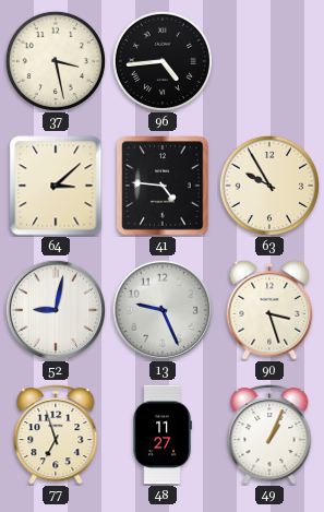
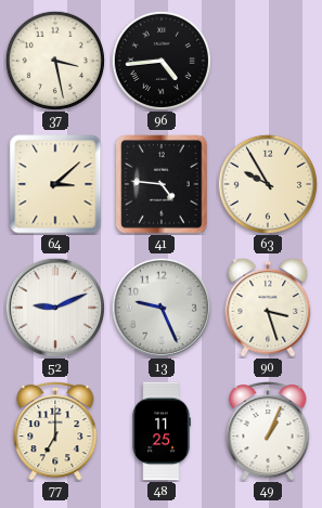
52: 9:02 -> 9:11
77: 6:57 -> 7:00
48: 11:27 -> 11:25
